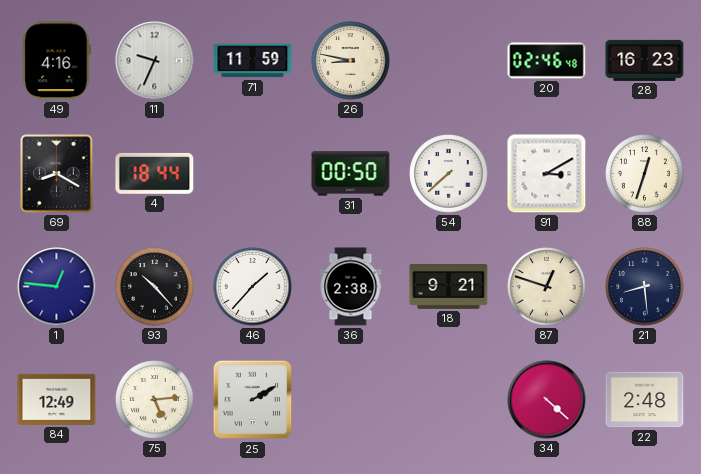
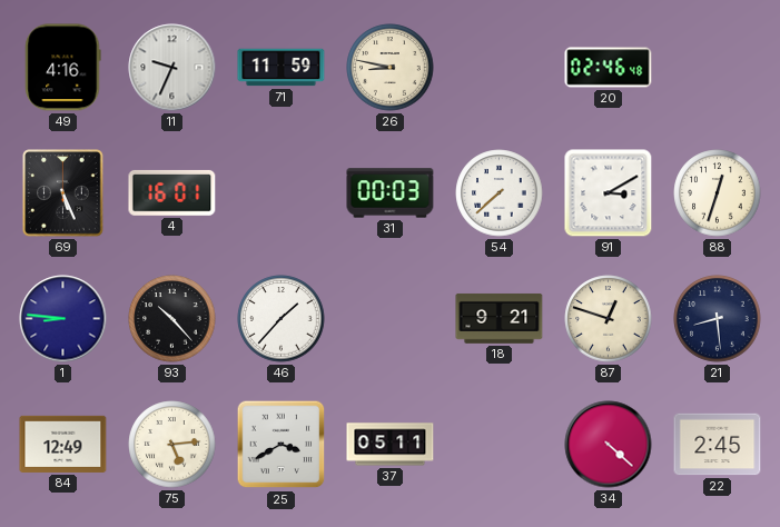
28: 16:23 -> none
69: 8:20 -> 5:26
4: 18:44 -> 16:01
31: 00:50 -> 00:03
1: 12:46 -> 8:46
36: 2:38 -> none
25: 2:10 -> 3:40
37: none -> 05:11
22: 2:48 -> 2:45
